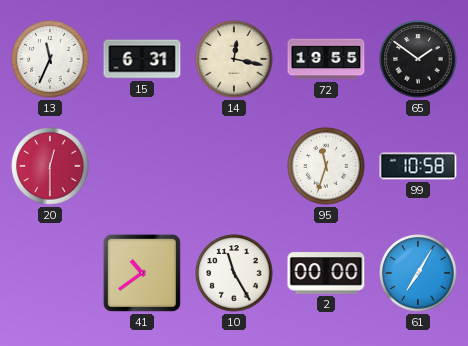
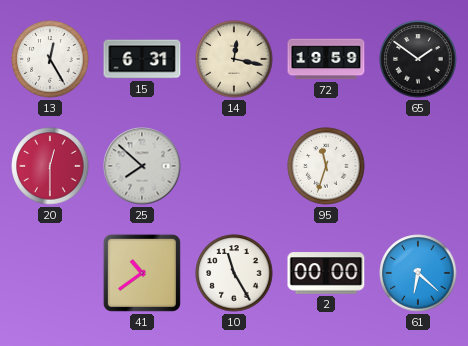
13: 11:34 -> 12:25
72: 19:55 -> 19:59
25: none -> 7:52
99: 10:58 -> none
61: 7:05 -> 6:22
